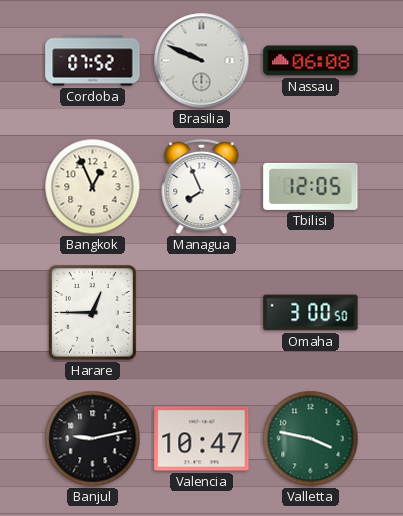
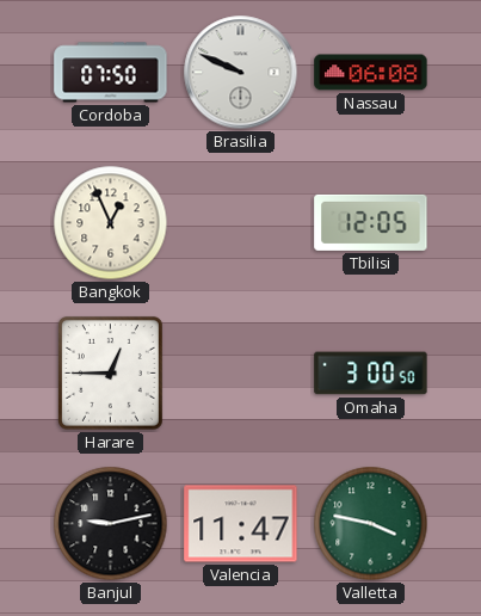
Cordoba: 07:52 -> 07:50
Managua: 7:56 -> none
Valencia: 10:47 -> 11:47
